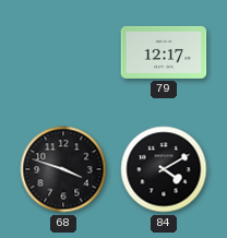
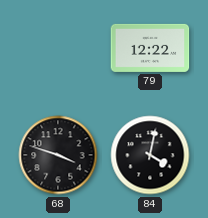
79: 12:17 -> 12:22
84: 4:10 -> 4:02
